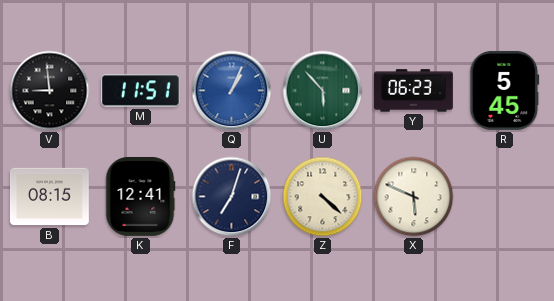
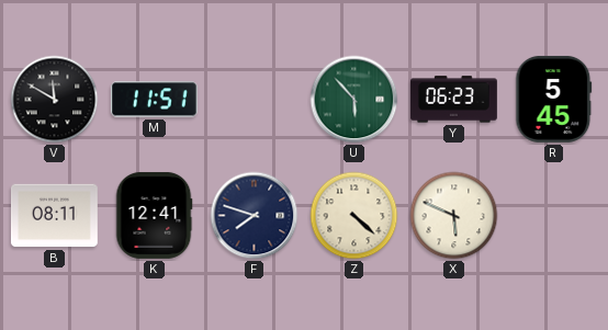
V: 8:59 -> 11:50
Q: 1:04 -> none
B: 08:15 -> 08:11
F: 7:03 -> 7:48
